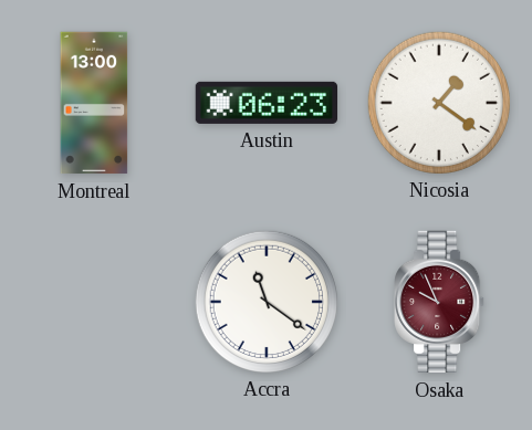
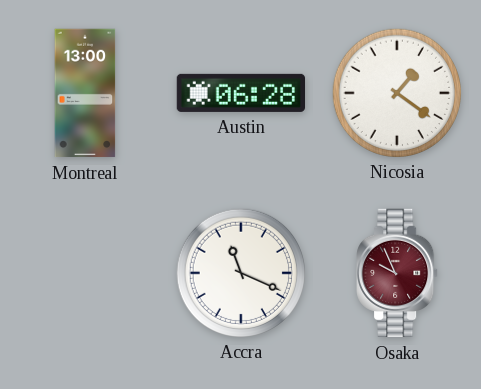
Austin: 06:23 -> 06:28
Accra: 11:21 -> 11:19
